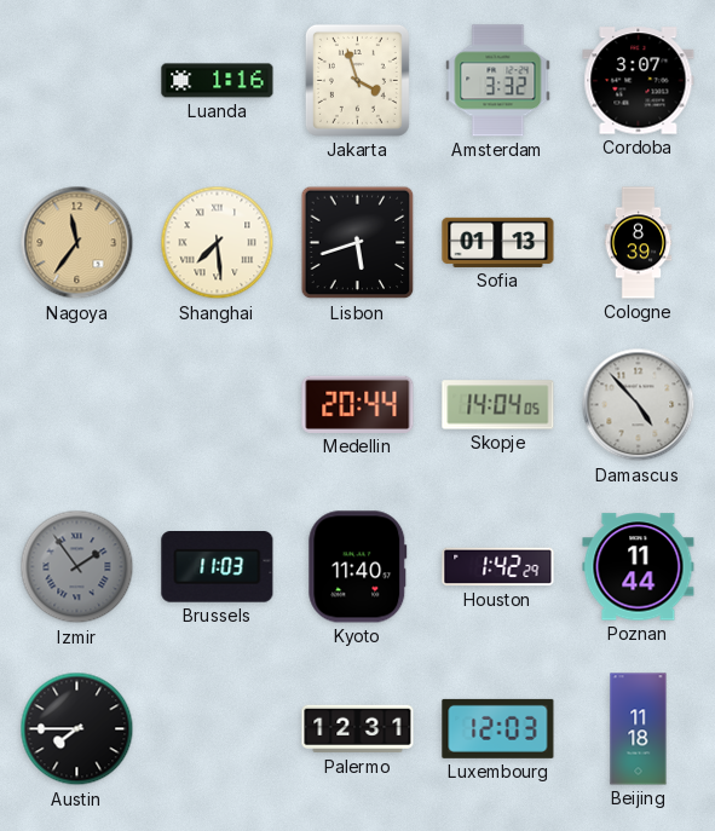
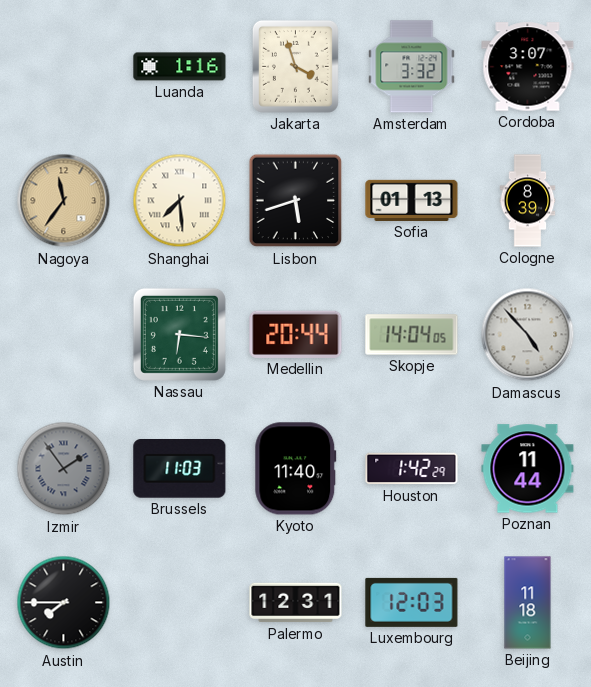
Nassau: none -> 6:16
